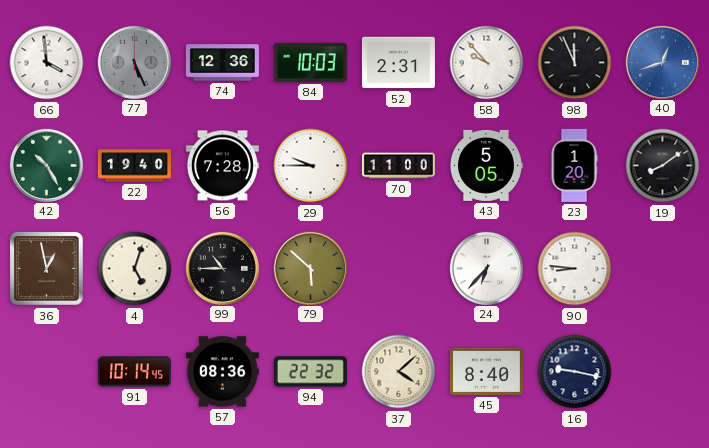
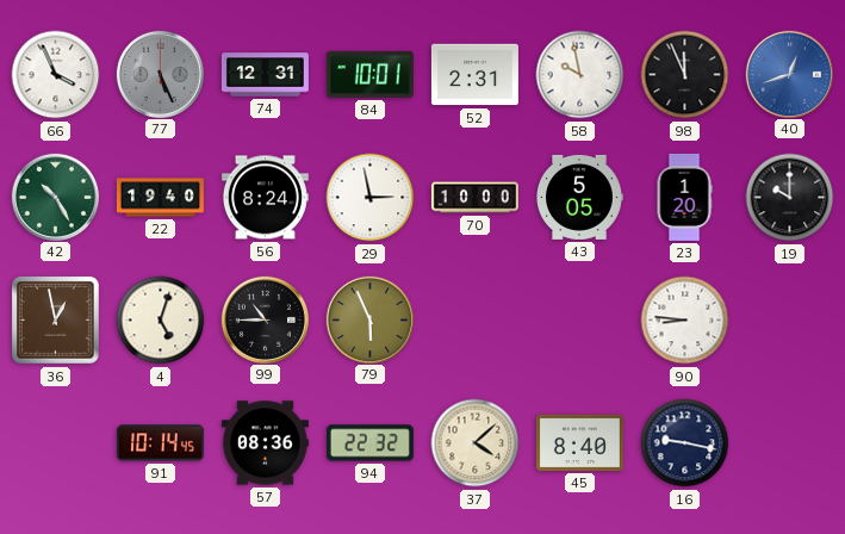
66: 3:59 -> 3:56
74: 12:36 -> 12:31
84: 10:03 -> 10:01
58: 9:53 -> 9:58
56: 7:28 -> 8:24
29: 9:45 -> 2:58
70: 11:00 -> 10:00
19: 8:09 -> 10:00
79: 5:52 -> 5:56
24: 6:37 -> none
